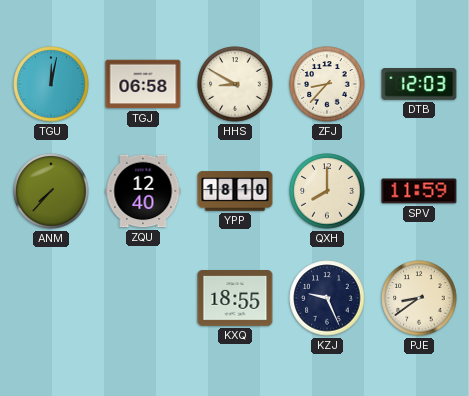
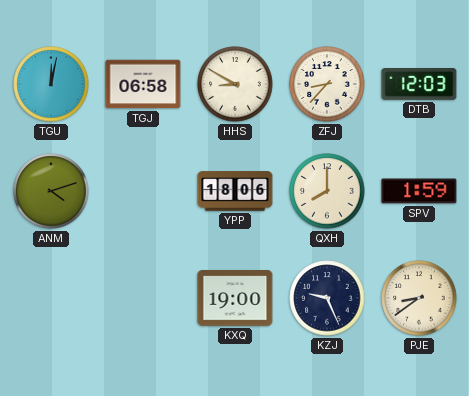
ANM: 7:37 -> 4:12
ZQU: 12:40 -> none
YPP: 18:10 -> 18:06
SPV: 11:59 -> 1:59
KXQ: 18:55 -> 19:00
